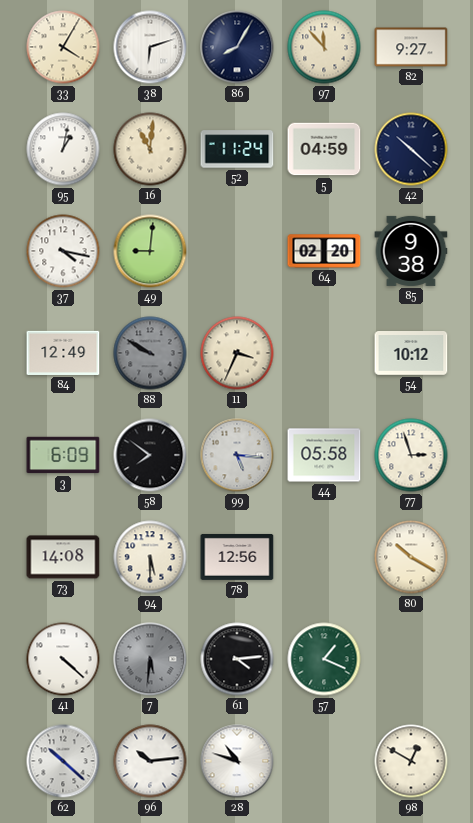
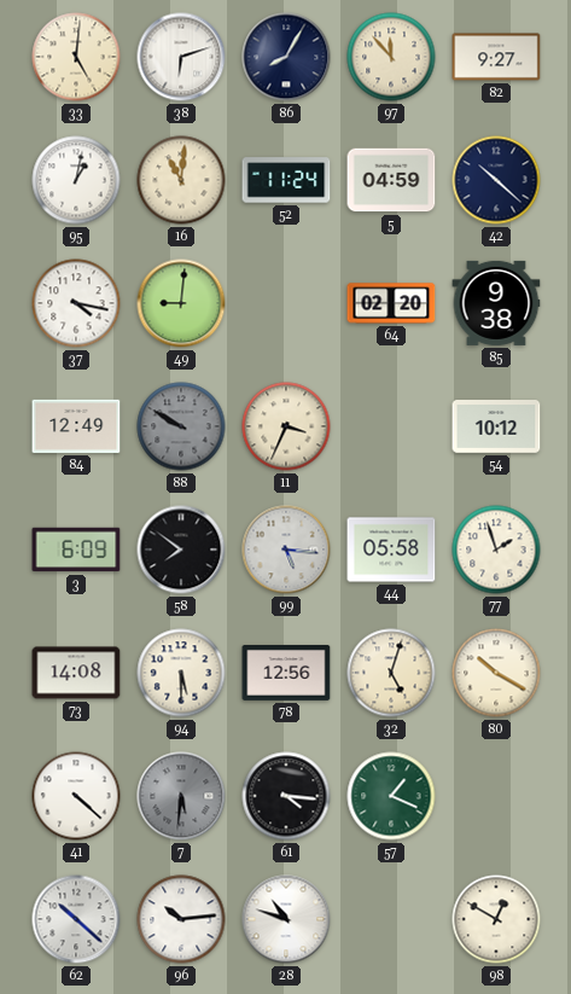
33: 4:05 -> 5:01
77: 2:57 -> 1:57
32: none -> 5:03
61: 4:14 -> 4:16
